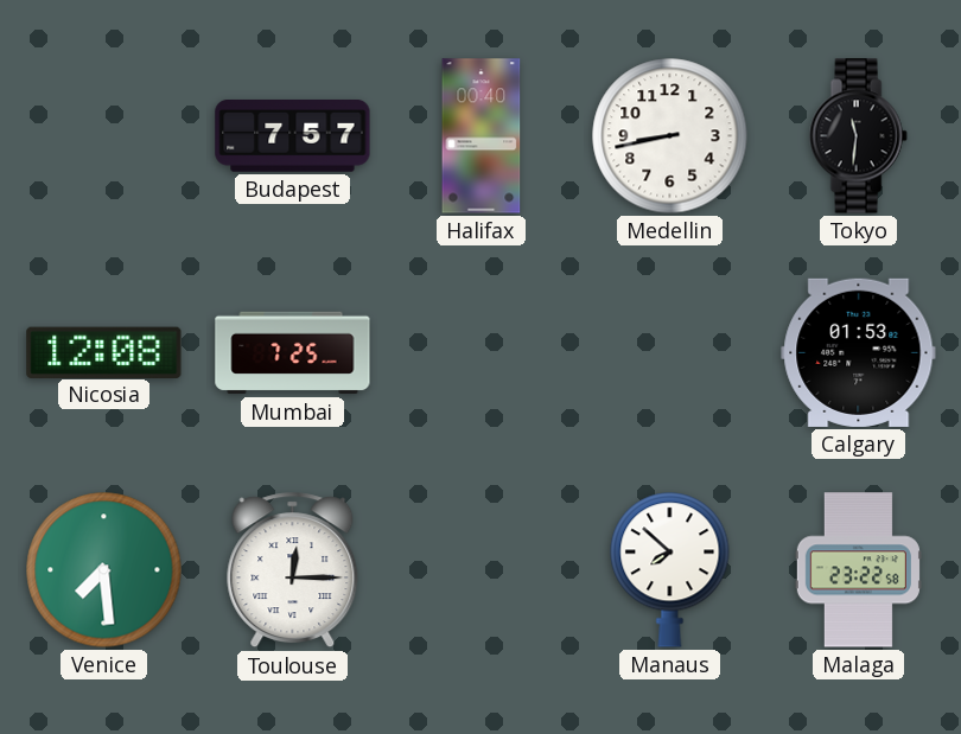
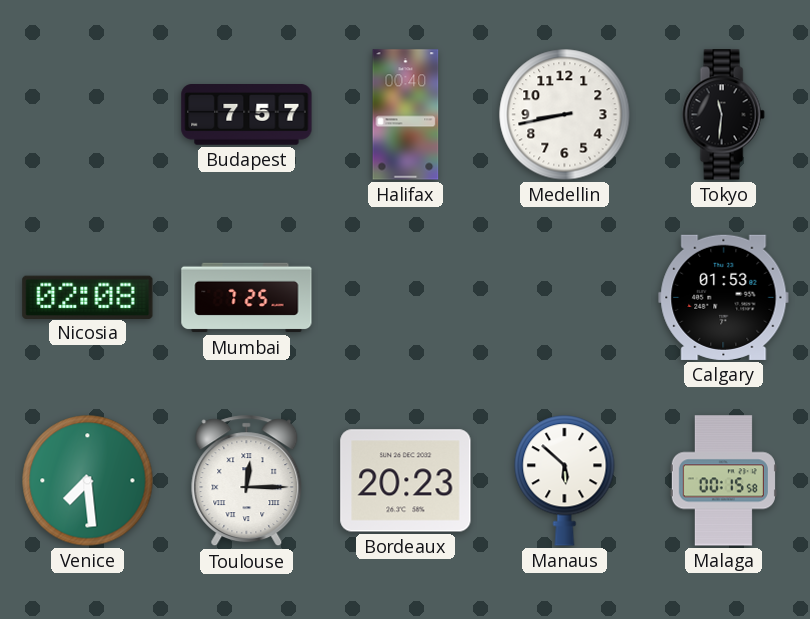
Nicosia: 12:08 -> 02:08
Bordeaux: none -> 20:23
Manaus: 7:52 -> 5:52
Malaga: 23:22 -> 00:15
